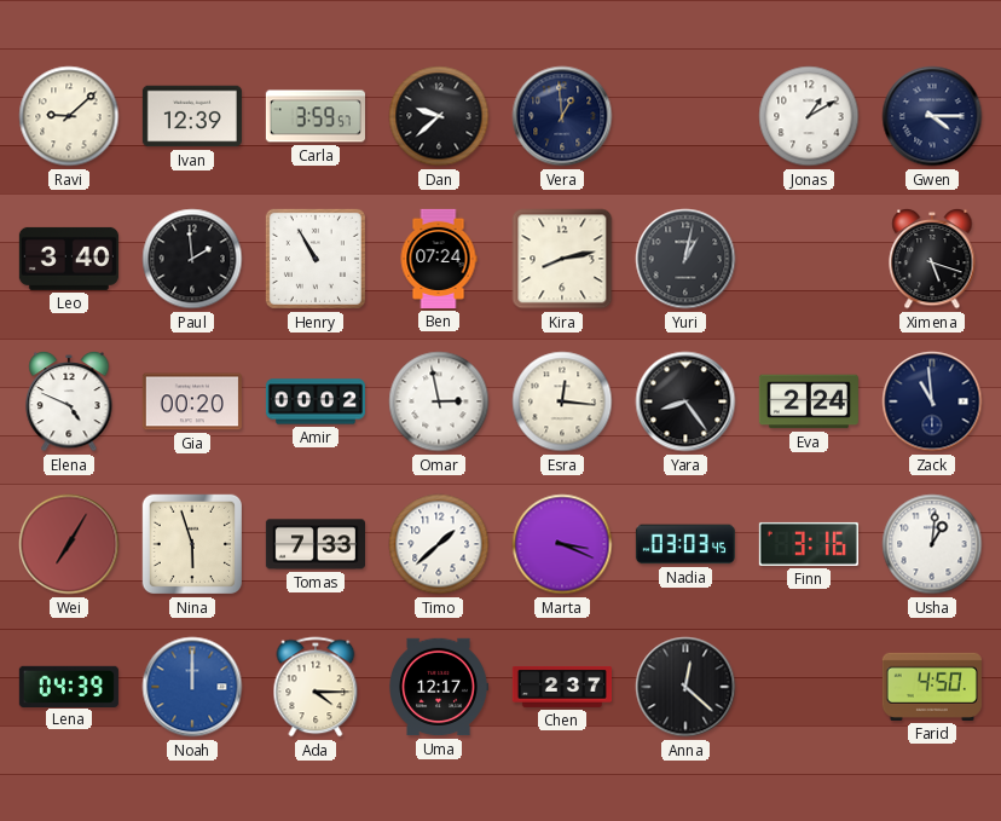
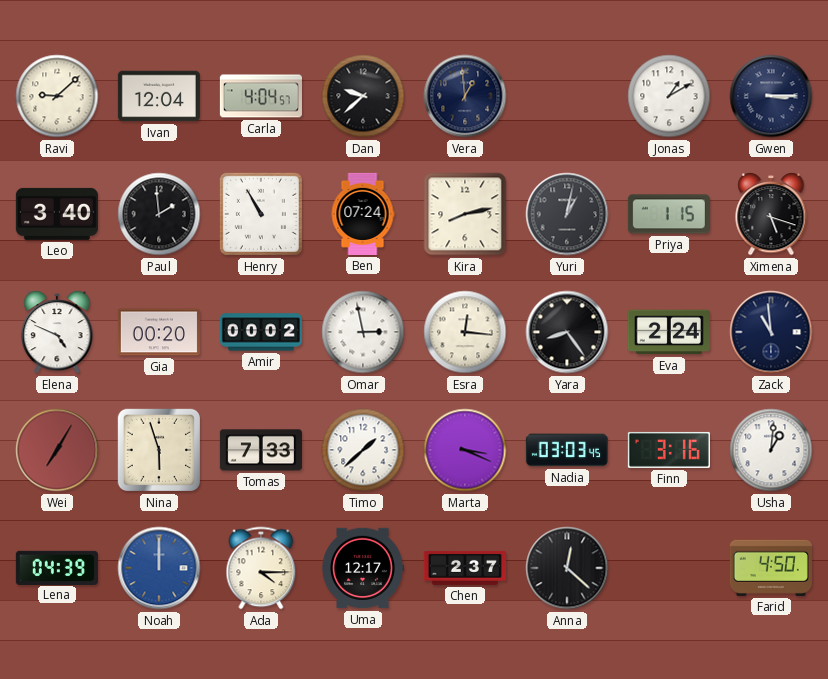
Ivan: 12:39 -> 12:04
Carla: 3:59 -> 4:04
Gwen: 4:15 -> 3:15
Priya: none -> 1:15
